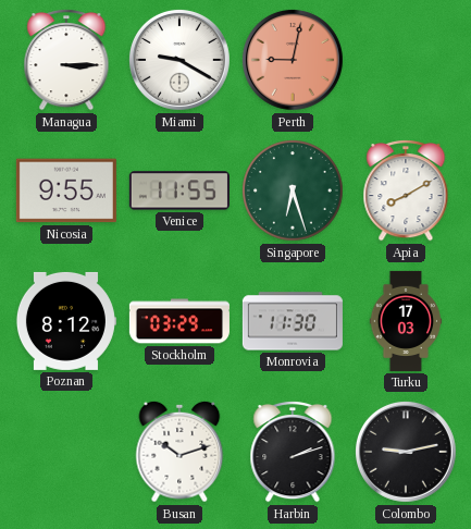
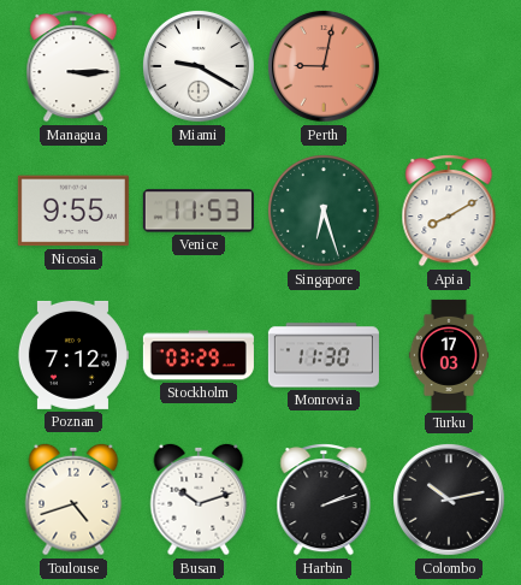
Venice: 11:55 -> 11:53
Poznan: 8:12 -> 7:12
Toulouse: none -> 4:42
Colombo: 9:13 -> 10:13
